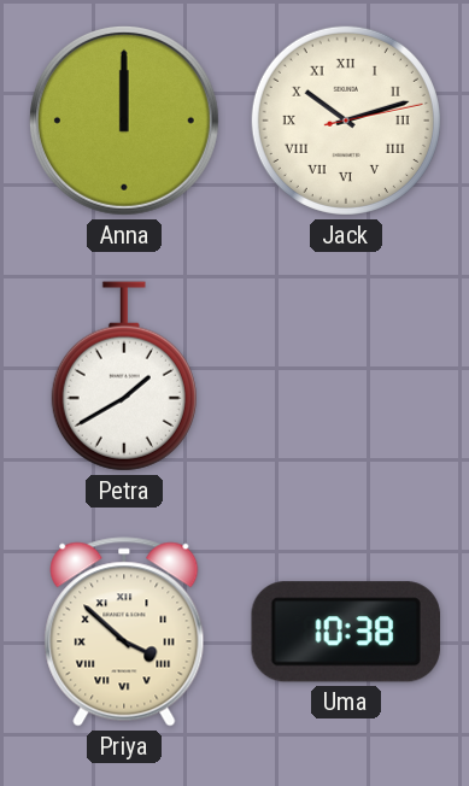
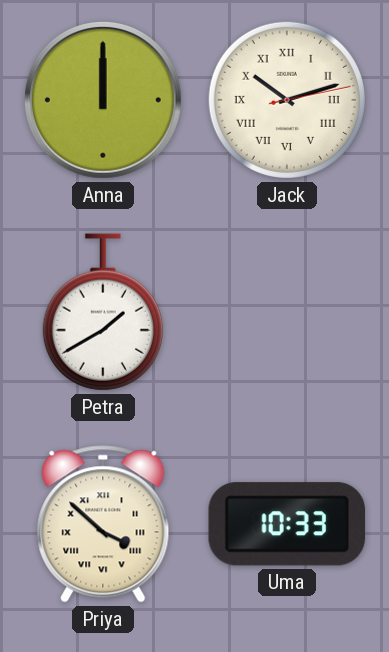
Uma: 10:38 -> 10:33
